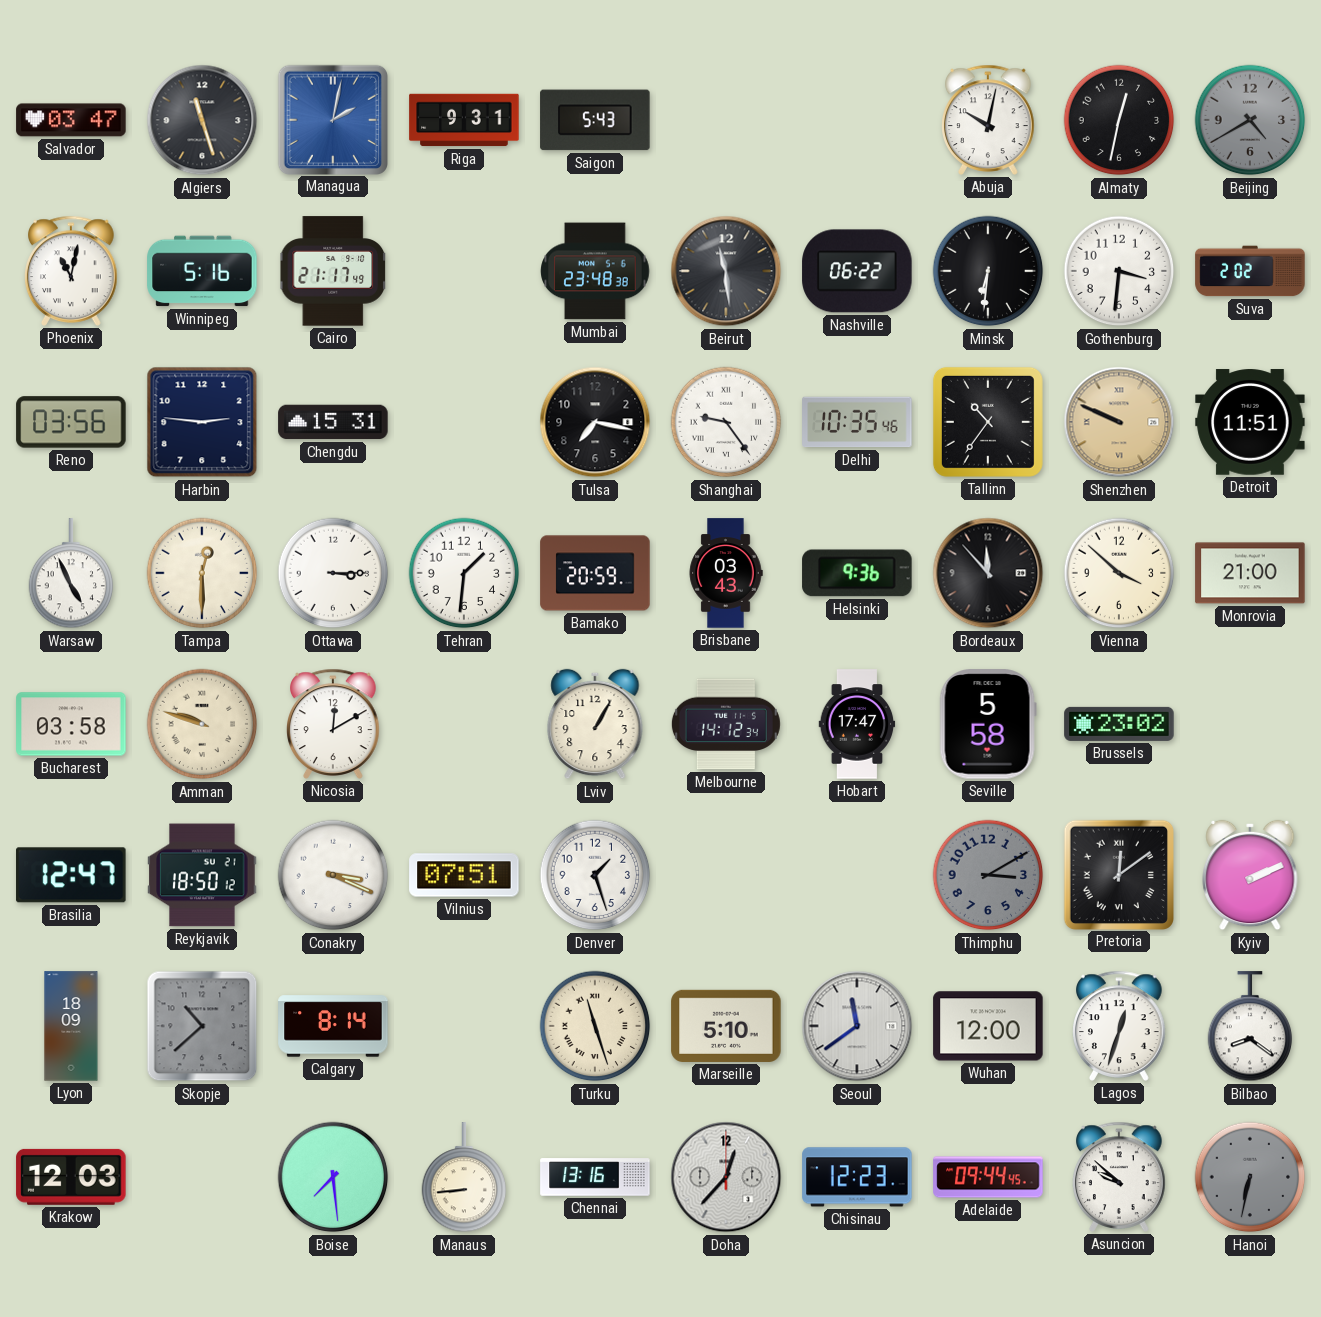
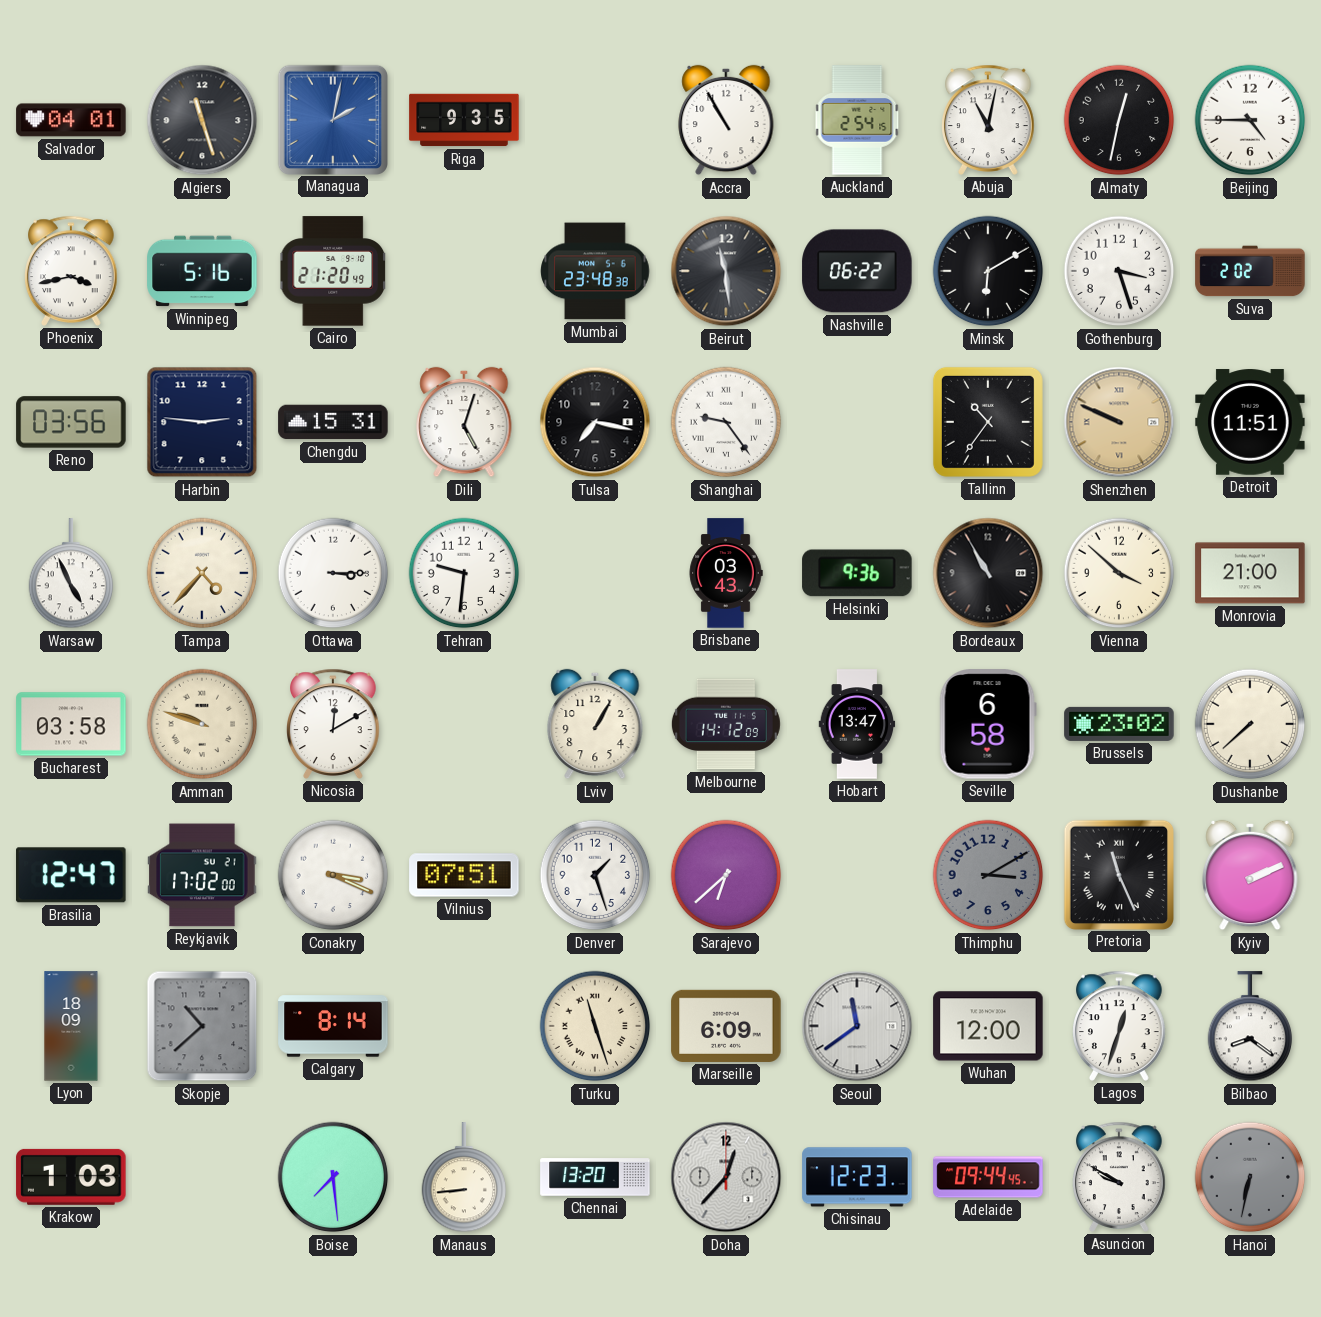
Salvador: 03:47 -> 04:01
Riga: 9:31 -> 9:35
Saigon: 5:43 -> none
Accra: none -> 10:55
Auckland: none -> 2:54
Abuja: 10:02 -> 11:02
Beijing: 4:40 -> 4:45
Beijing dial: grey -> white
Phoenix: 11:02 -> 3:43
Cairo: 21:17 -> 21:20
Minsk: 6:31 -> 6:10
Gothenburg: 3:31 -> 3:27
Dili: none -> 5:03
Delhi: 10:35 -> none
Tampa: 12:30 -> 4:37
Tehran: 1:31 -> 9:31
Bamako: 20:59 -> none
Bordeaux: 11:53 -> 10:55
Melbourne: 14:12:34 -> 14:12:09
Hobart: 17:47 -> 13:47
Seville: 5:58 -> 6:58
Dushanbe: none -> 7:38
Reykjavik: 18:50 -> 17:02
Sarajevo: none -> 6:38
Pretoria: 12:09 -> 11:26
Marseille: 5:10 -> 6:09
Krakow: 12:03 -> 1:03
Chennai: 13:16 -> 13:20
Asuncion: 9:52 -> 9:50
